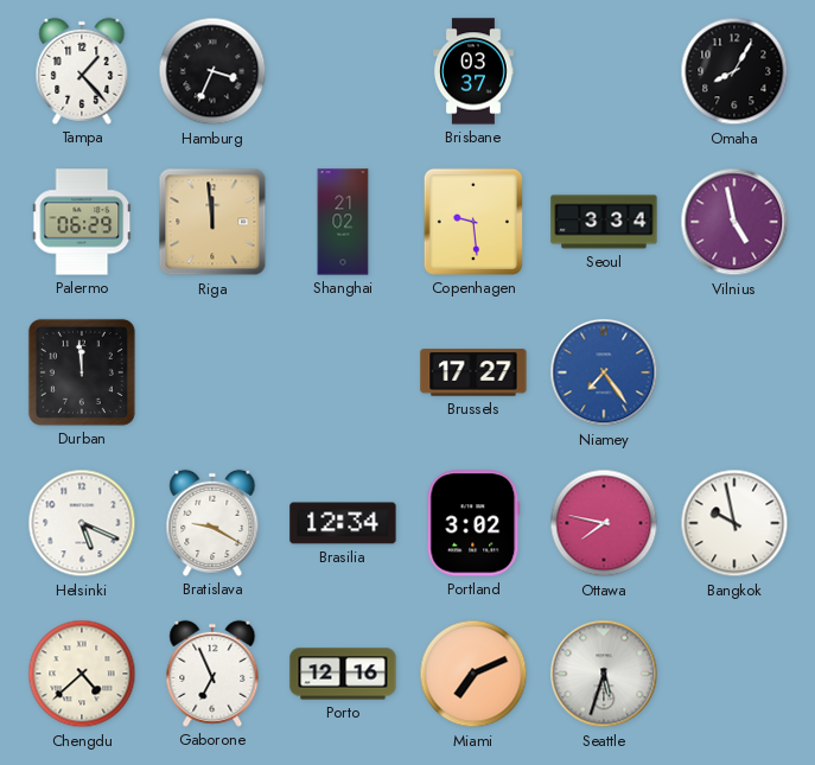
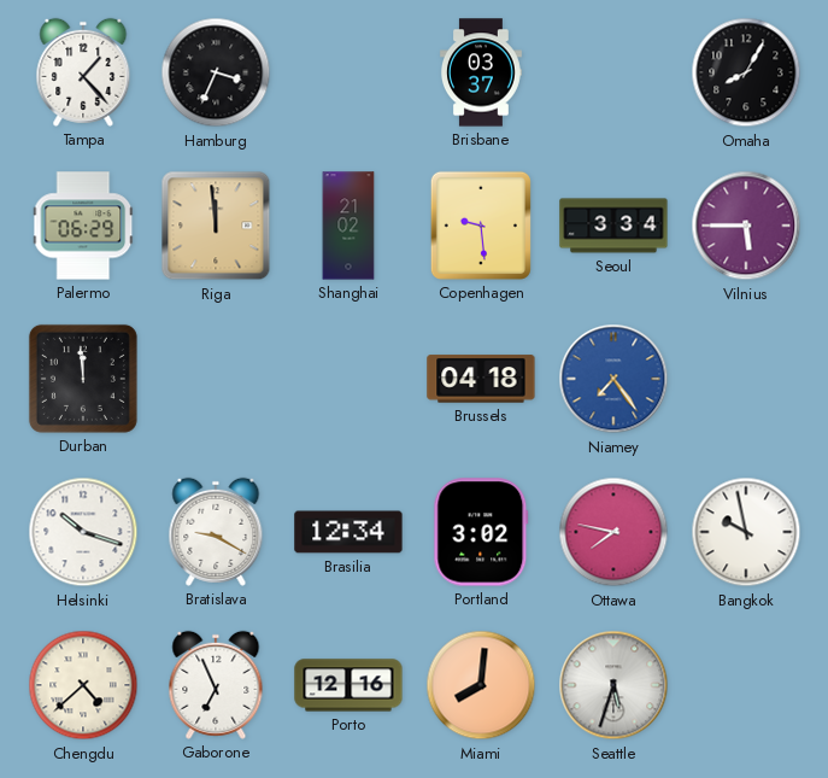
Vilnius: 4:58 -> 5:45
Brussels: 17:27 -> 04:18
Helsinki: 5:19 -> 10:18
Miami: 7:11 -> 8:01
